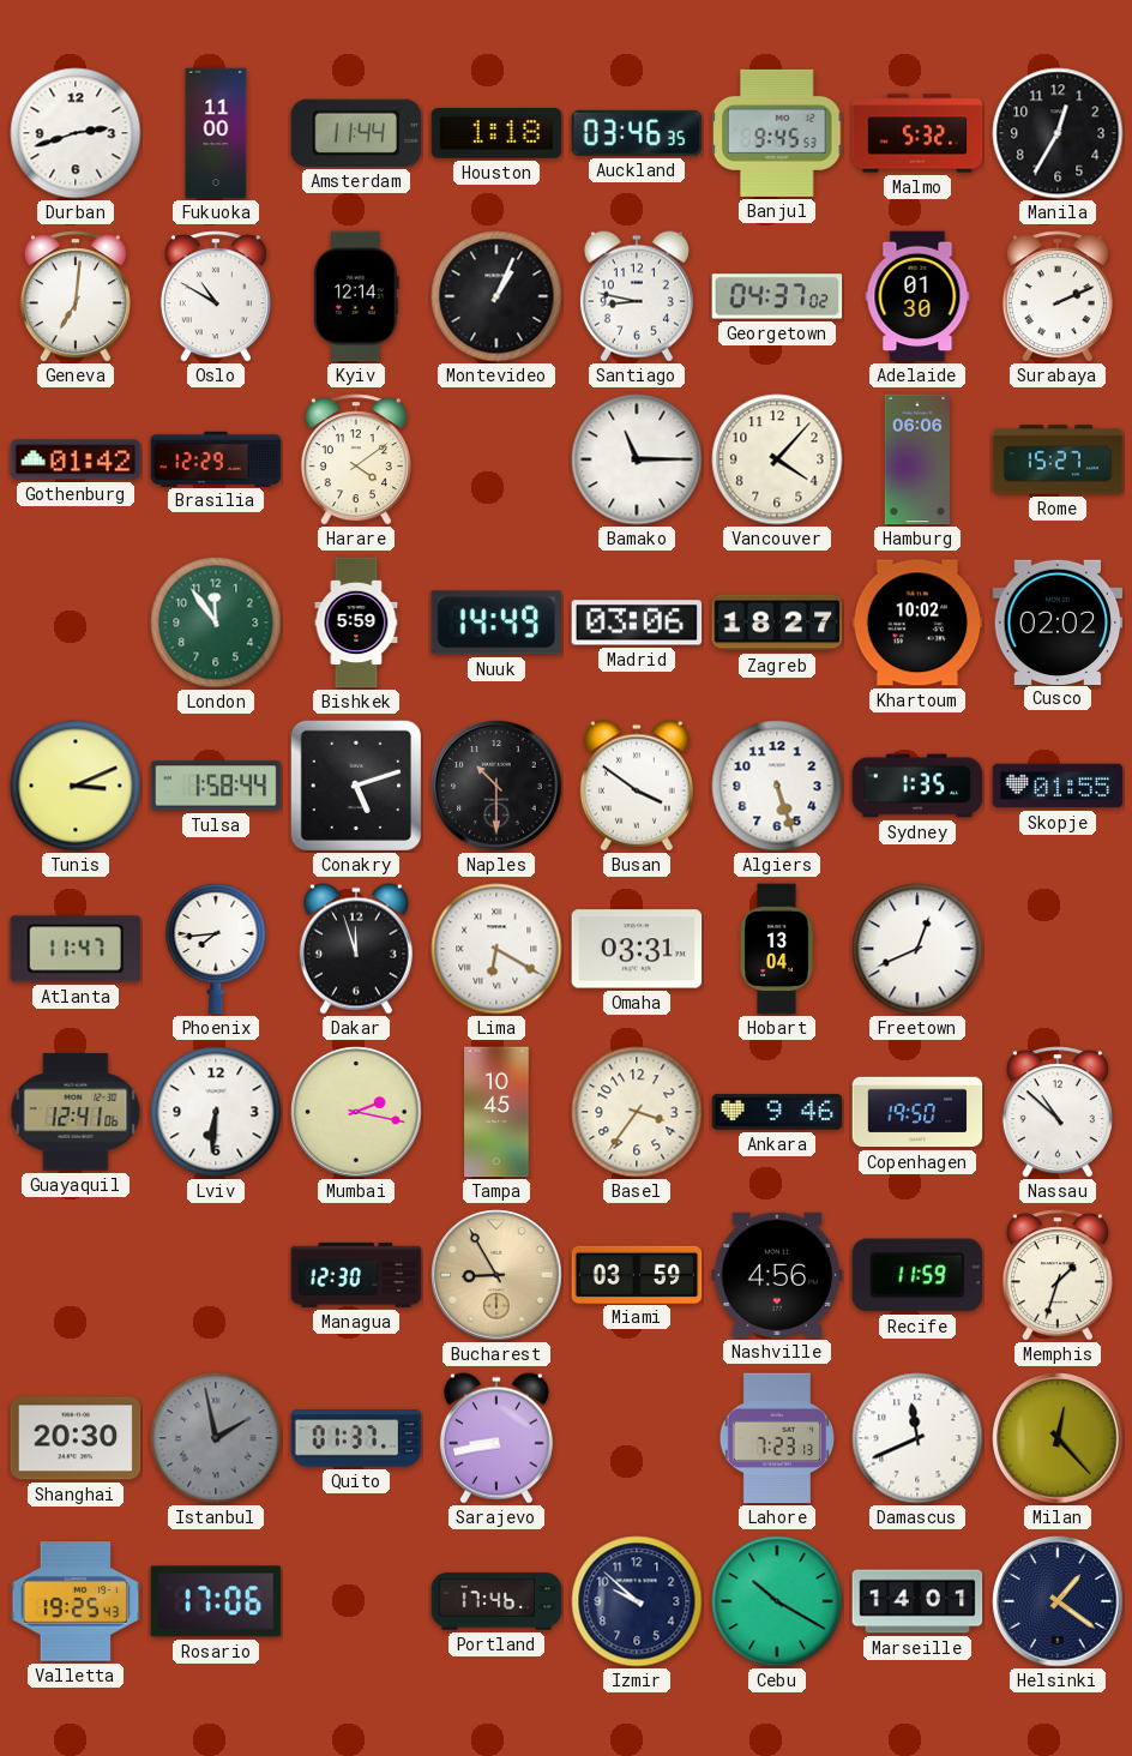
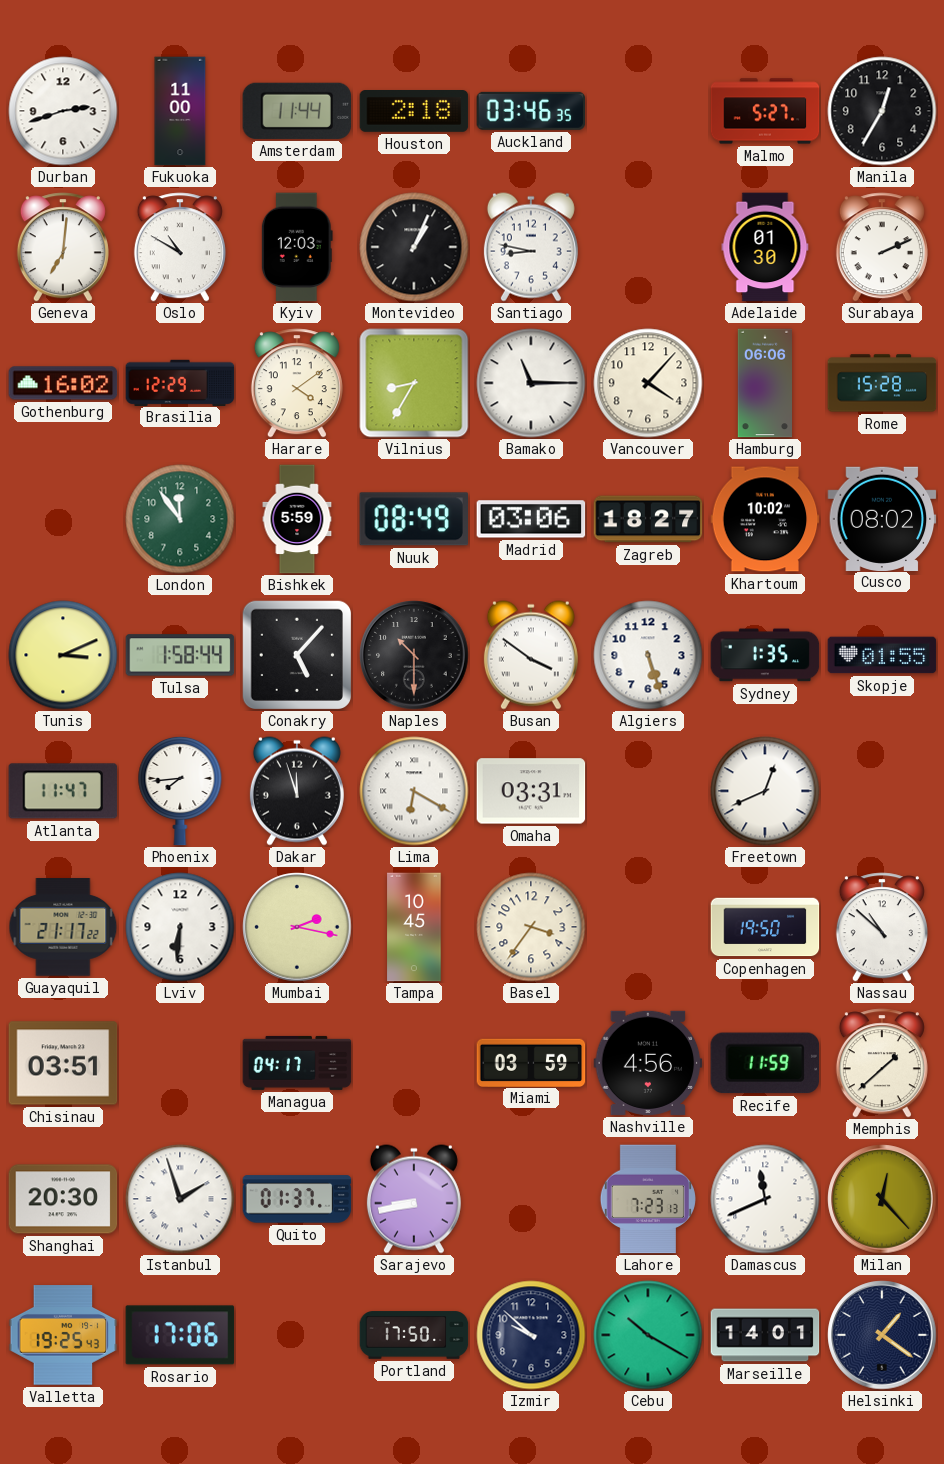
Houston: 1:18 -> 2:18
Banjul: 9:45 -> none
Malmo: 5:32 -> 5:27
Kyiv: 12:14 -> 12:03
Georgetown: 04:37 -> none
Gothenburg: 01:42 -> 16:02
Vilnius: none -> 8:35
Rome: 15:27 -> 15:28
Nuuk: 14:49 -> 08:49
Cusco: 02:02 -> 08:02
Conakry: 5:12 -> 5:07
Hobart: 13:04 -> none
Guayaquil: 12:41 -> 21:17
Ankara: 9:46 -> none
Chisinau: none -> 03:51
Managua: 12:30 -> 04:17
Bucharest: 8:55 -> none
Memphis: 1:33 -> 1:38
Istanbul: 1:58 -> 1:57
Istanbul dial: grey -> white
Portland: 17:46 -> 17:50
